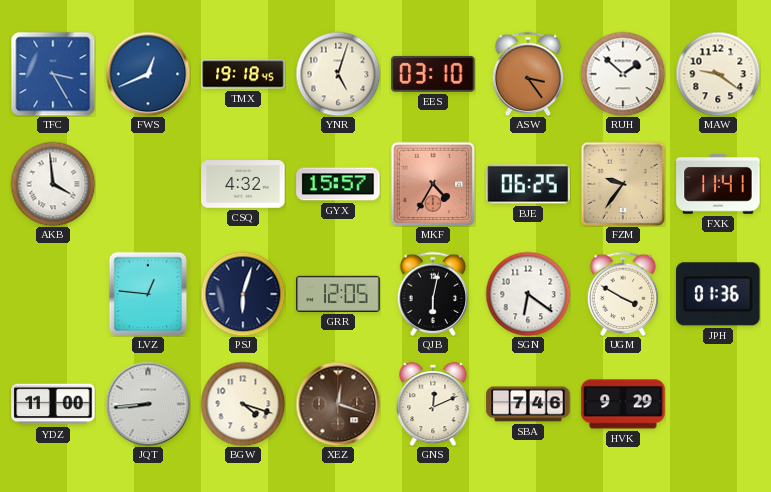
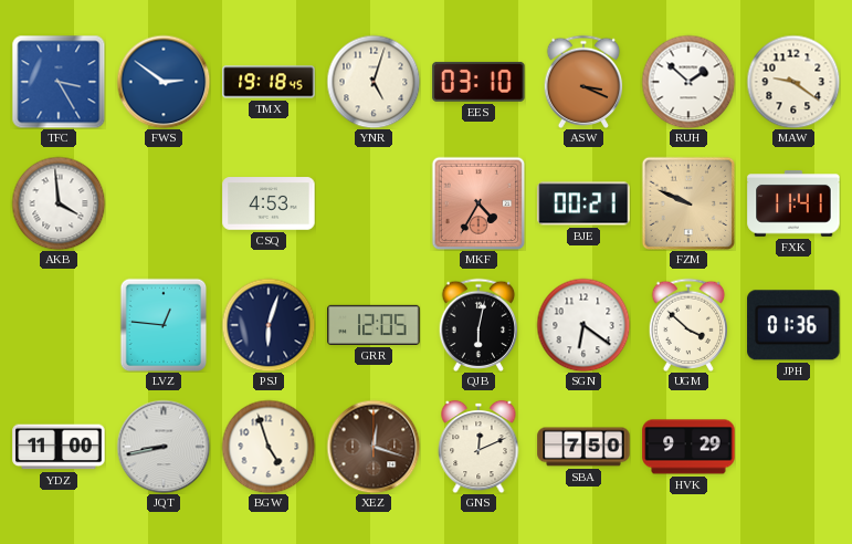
FWS: 12:41 -> 2:51
ASW: 3:24 -> 3:19
CSQ: 4:32 -> 4:53
GYX: 15:57 -> none
BJE: 06:25 -> 00:21
FZM: 9:36 -> 9:49
UGM: 3:50 -> 3:52
JQT: 8:44 -> 8:43
BGW: 4:18 -> 4:57
SBA: 7:46 -> 7:50
